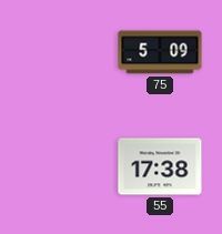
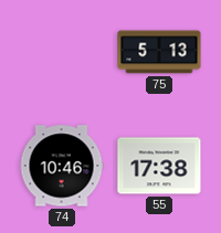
75: 5:09 -> 5:13
74: none -> 10:46
